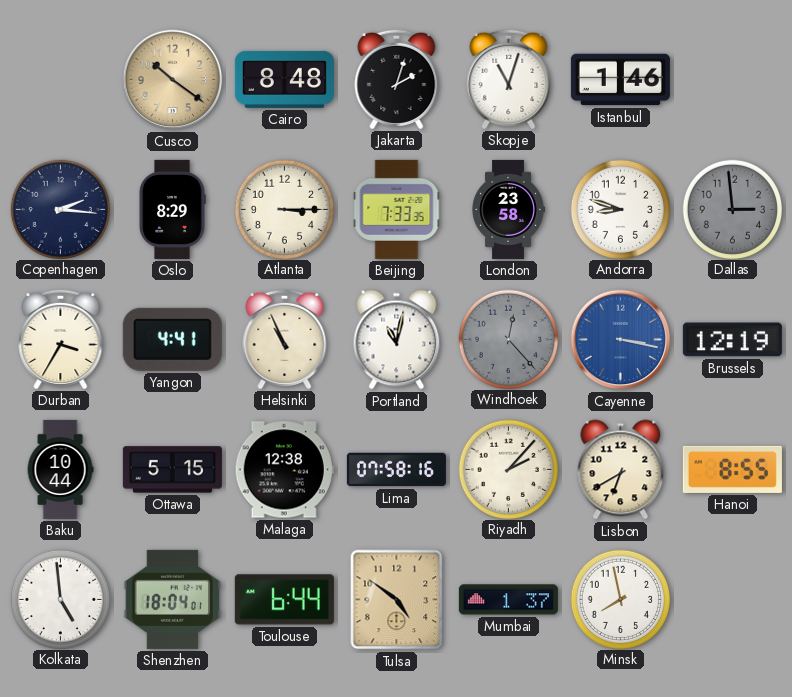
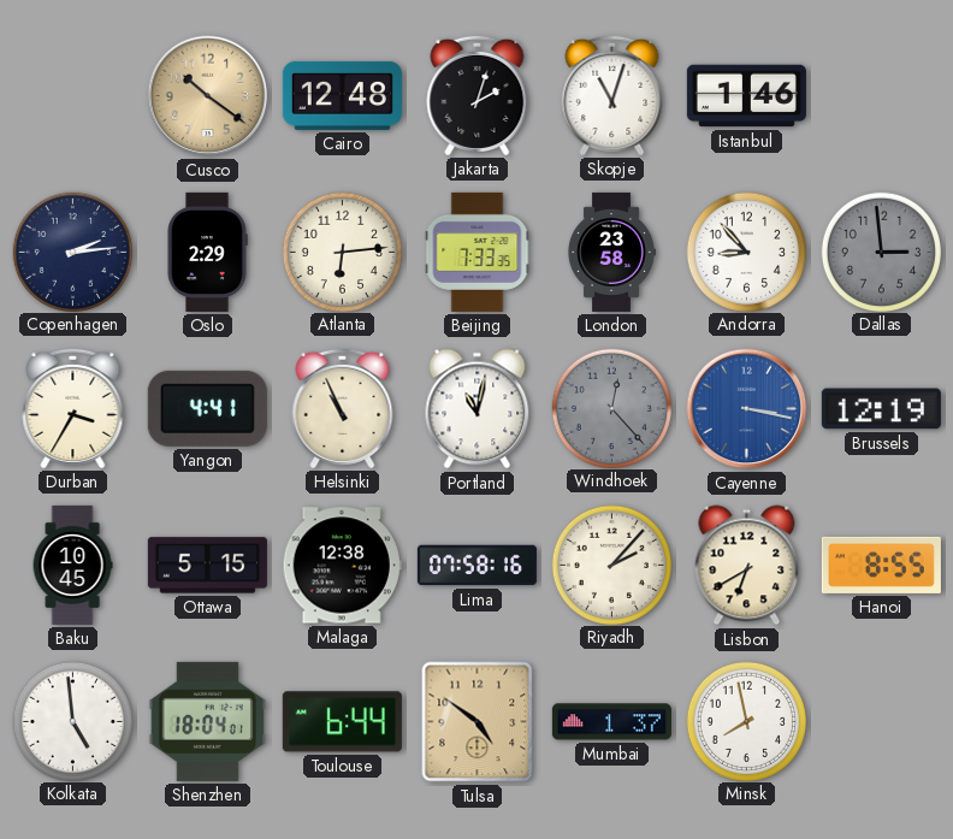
Cairo: 8:48 -> 12:48
Copenhagen: 2:16 -> 2:14
Oslo: 8:29 -> 2:29
Atlanta: 3:15 -> 6:14
Andorra: 8:48 -> 8:53
Baku: 10:44 -> 10:45
